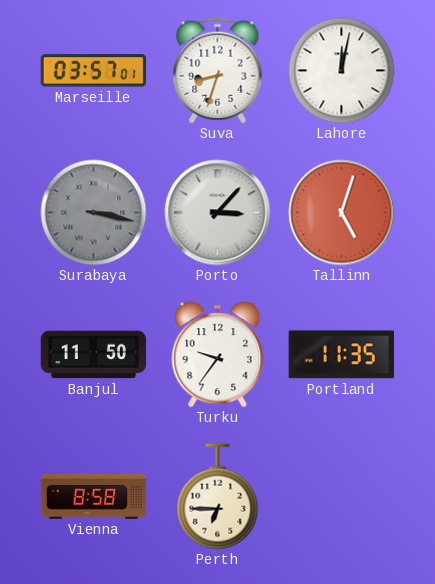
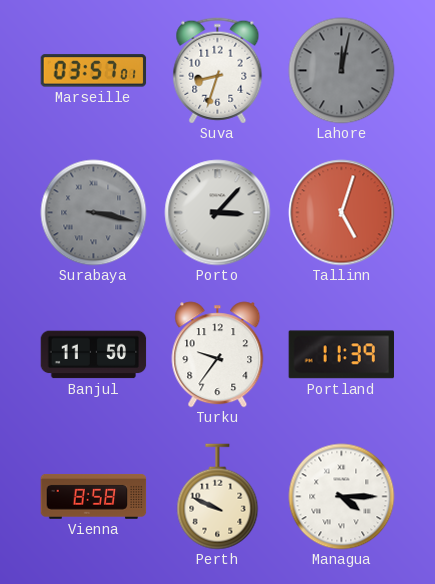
Lahore dial: white -> grey
Portland: 11:35 -> 11:39
Perth: 6:45 -> 9:49
Managua: none -> 4:15
